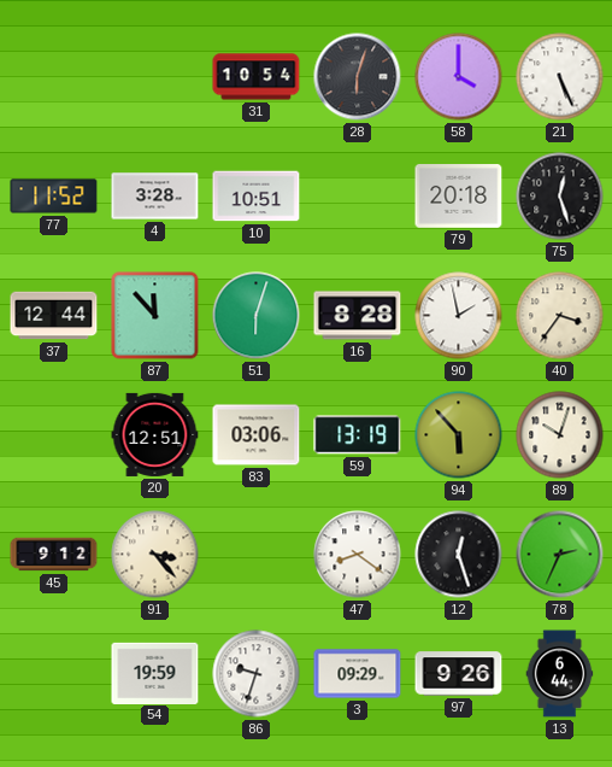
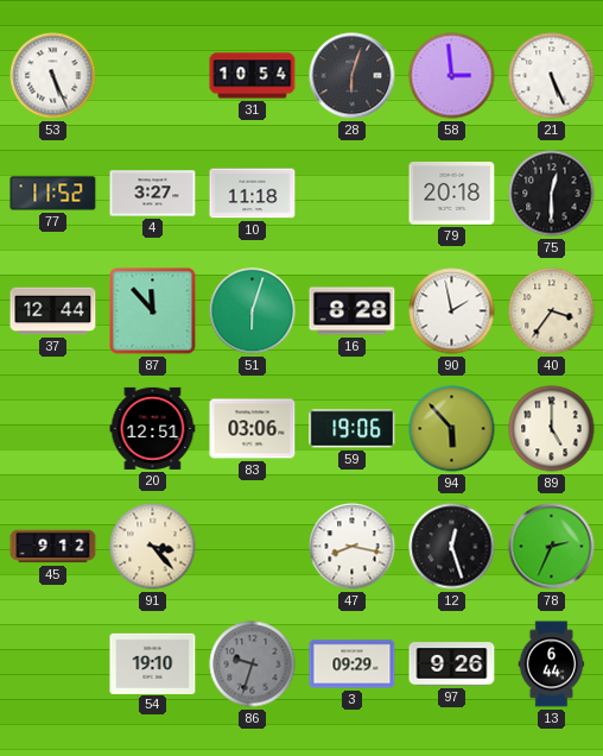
53: none -> 5:26
58: 4:00 -> 2:59
4: 3:28 -> 3:27
10: 10:51 -> 11:18
75: 12:27 -> 12:30
59: 13:19 -> 19:06
89: 10:03 -> 5:00
47: 8:21 -> 8:17
54: 19:59 -> 19:10
86 dial: white -> grey
